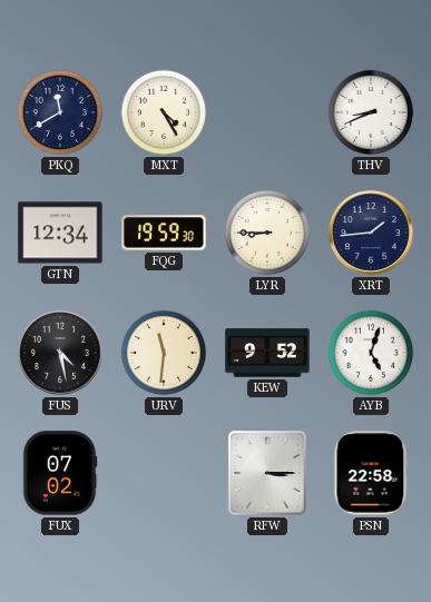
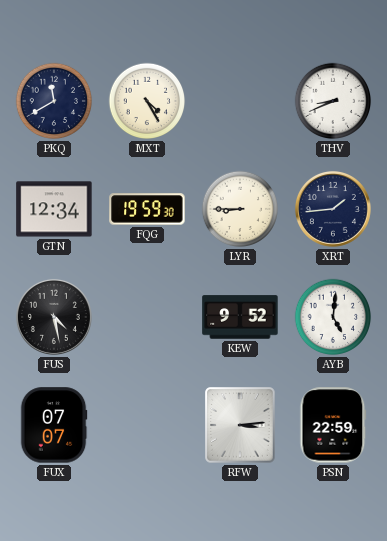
URV: 11:31 -> none
AYB: 5:03 -> 5:01
FUX: 07:02 -> 07:07
RFW: 3:15 -> 3:14
PSN: 22:58 -> 22:59
